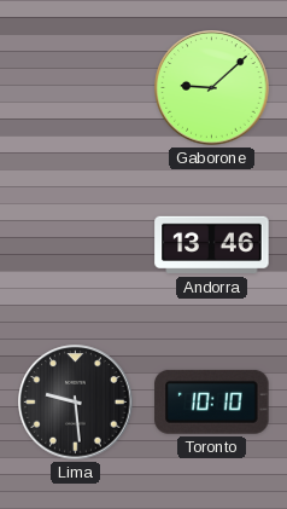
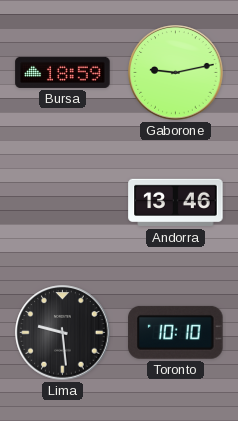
Bursa: none -> 18:59
Gaborone: 9:08 -> 9:13
